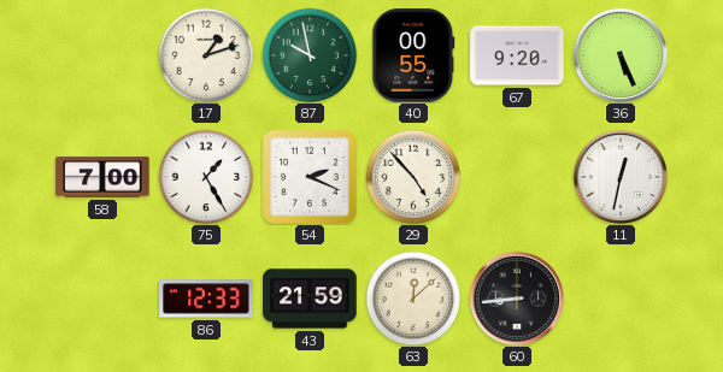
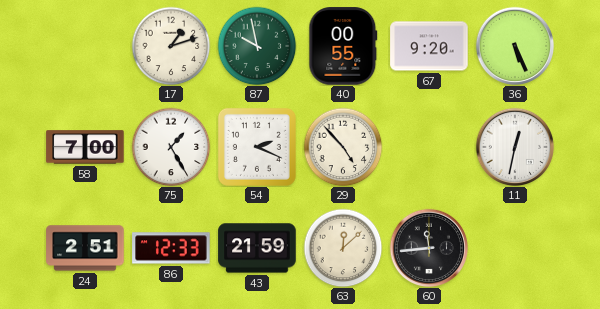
24: none -> 2:51
60: 8:44 -> 11:44
